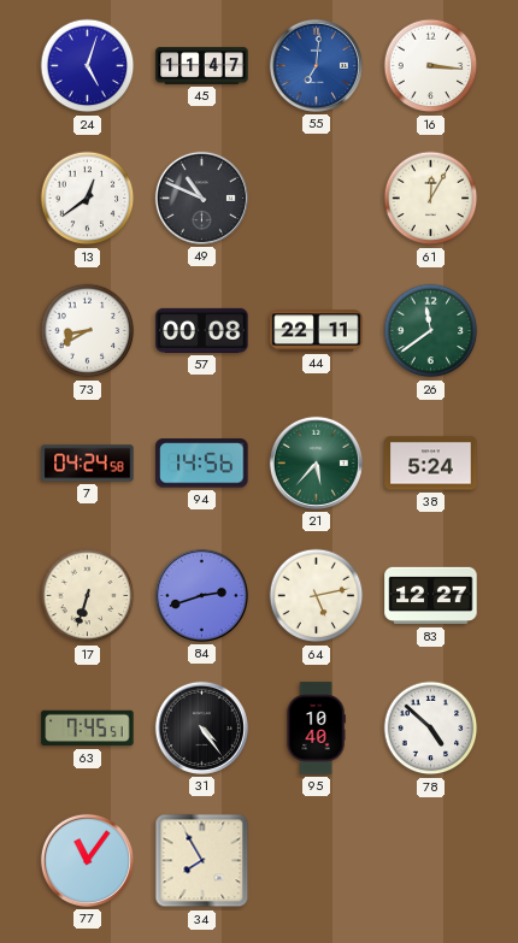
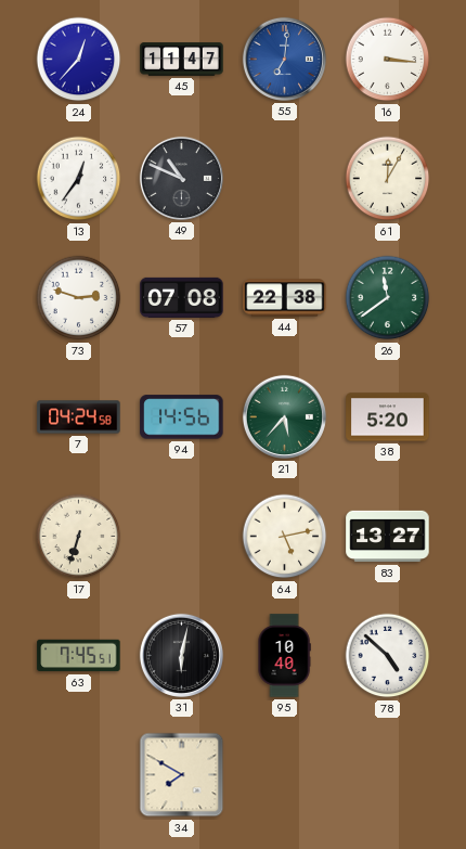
24: 5:03 -> 12:37
13: 12:39 -> 12:36
73: 8:40 -> 2:48
57: 00:08 -> 07:08
44: 22:11 -> 22:38
38: 5:24 -> 5:20
84: 2:42 -> none
83: 12:27 -> 13:27
31: 4:24 -> 6:02
77: 11:06 -> none
34: 7:55 -> 7:50
